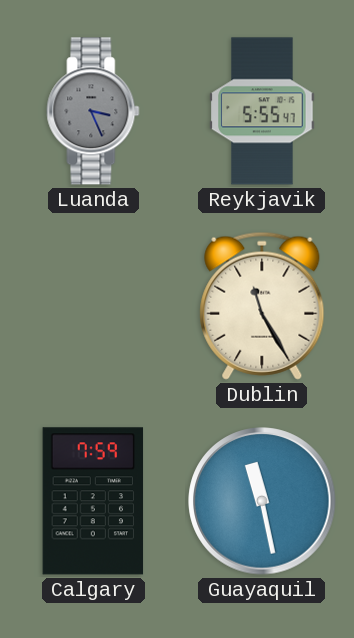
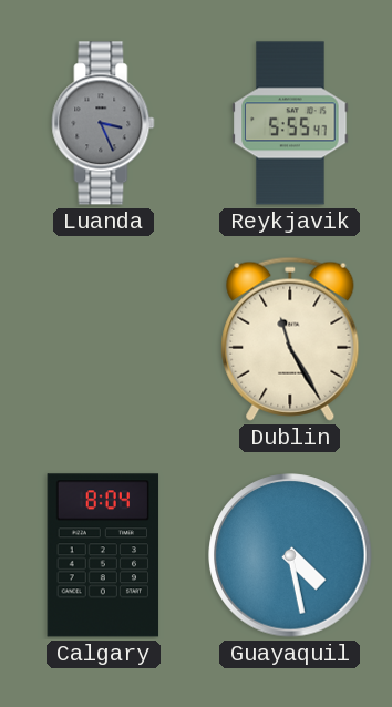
Calgary: 7:59 -> 8:04
Guayaquil: 11:28 -> 4:28
